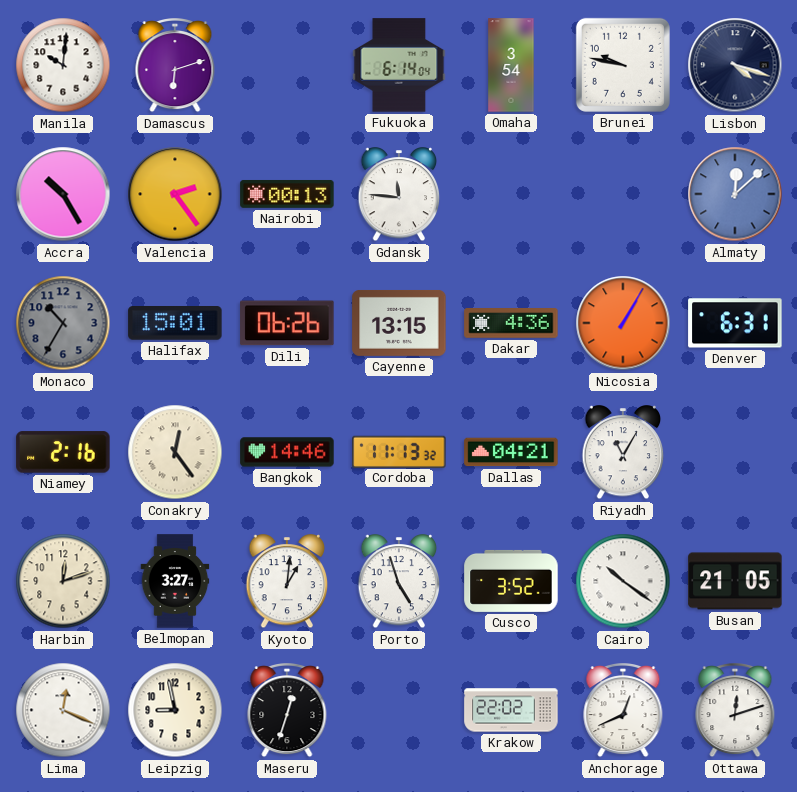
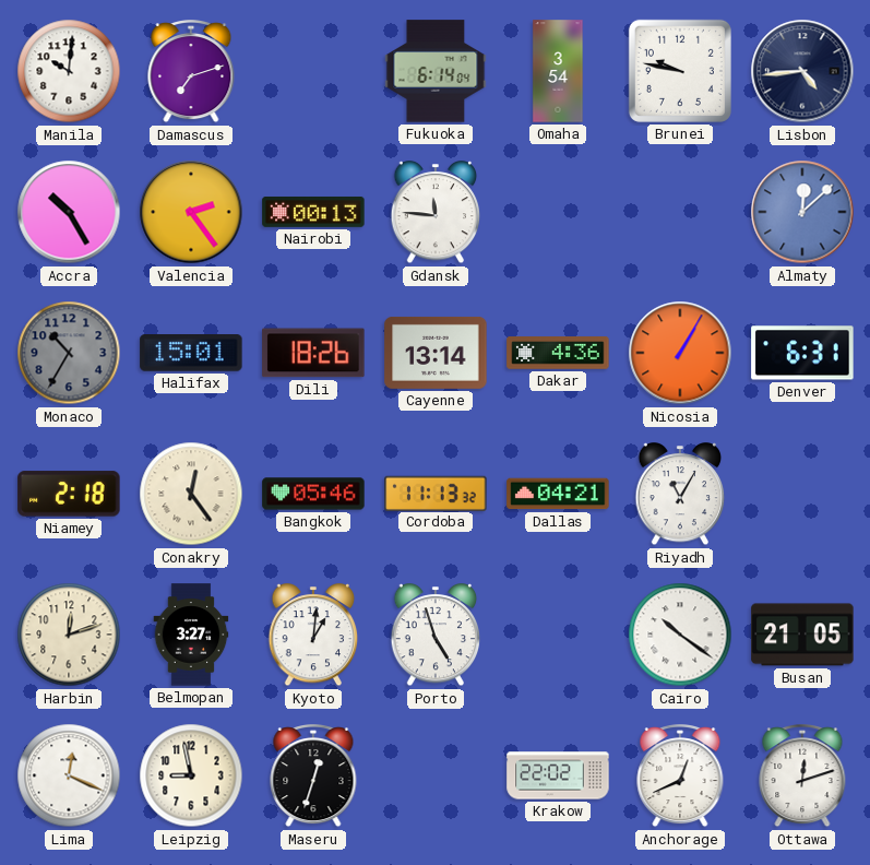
Damascus: 6:12 -> 7:12
Lisbon: 4:18 -> 4:44
Dili: 06:26 -> 18:26
Cayenne: 13:15 -> 13:14
Niamey: 2:16 -> 2:18
Bangkok: 14:46 -> 05:46
Cusco: 3:52 -> none
